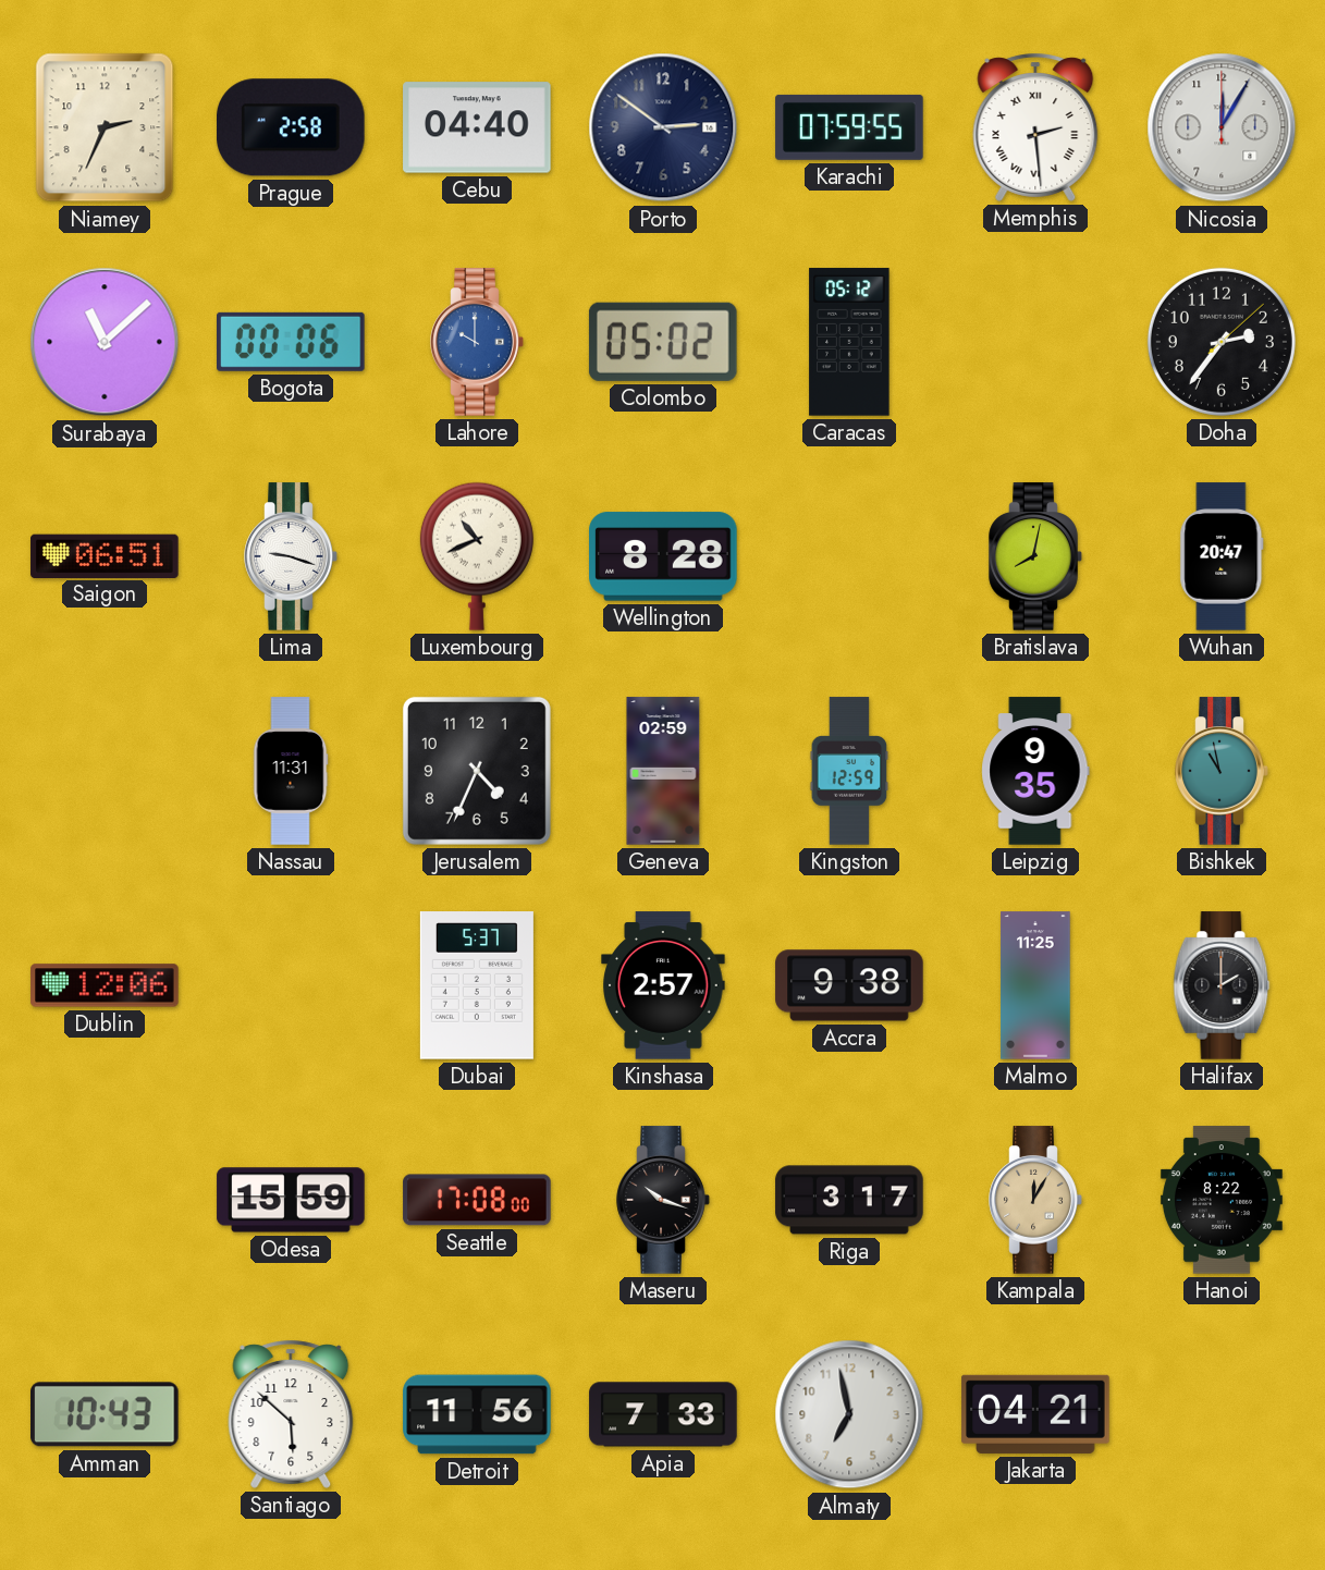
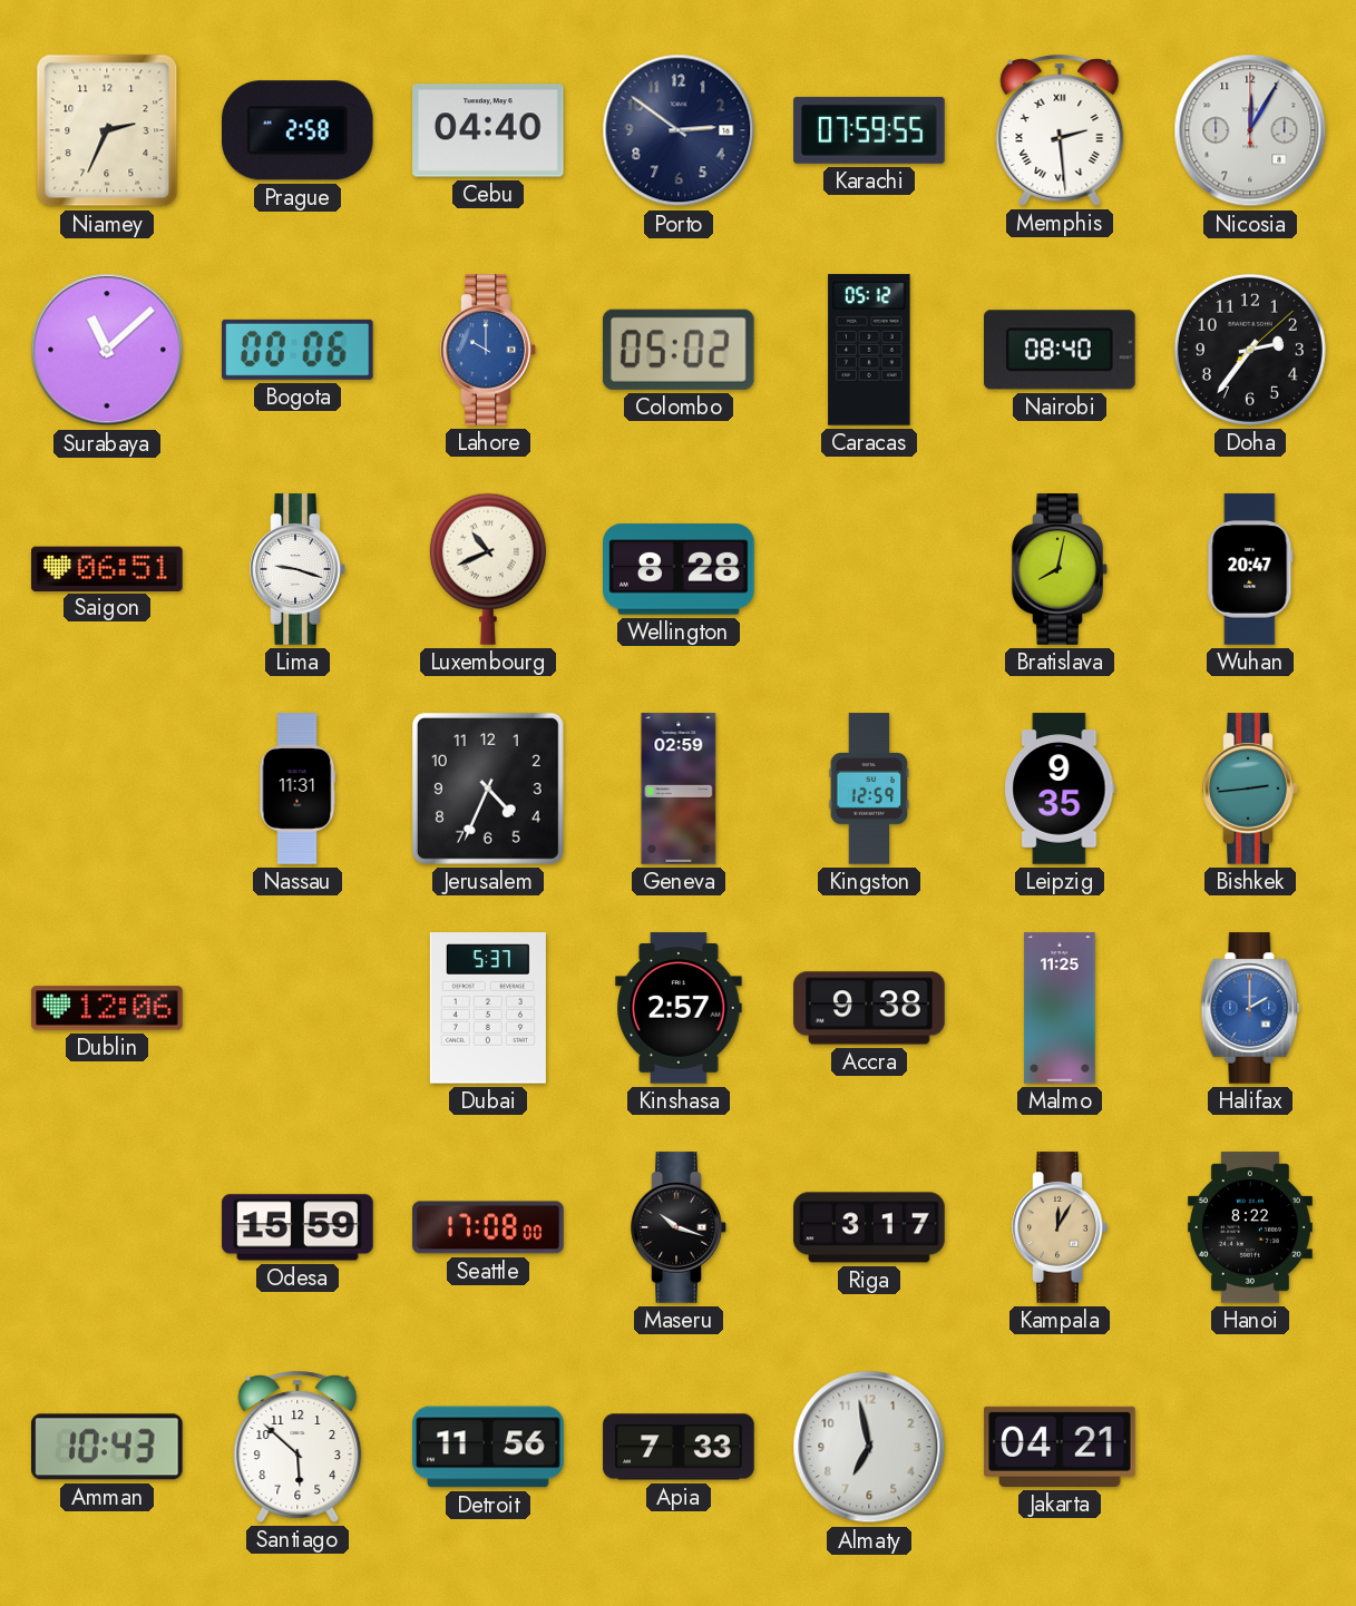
Nairobi: none -> 08:40
Bishkek: 10:58 -> 2:44
Halifax dial: black -> blue
